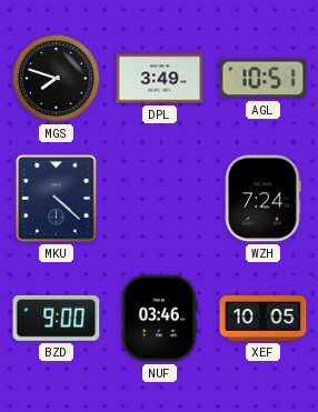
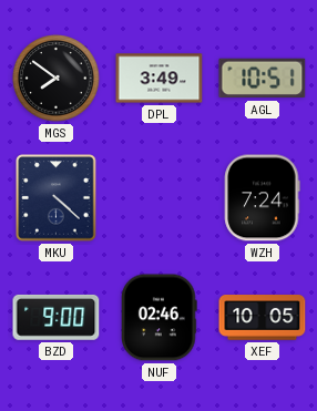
MGS: 7:48 -> 7:51
NUF: 03:46 -> 02:46
